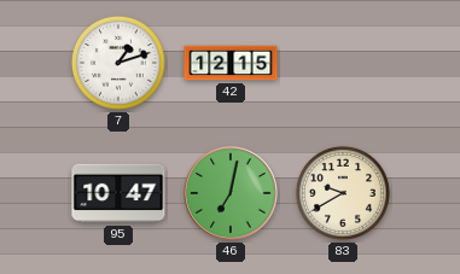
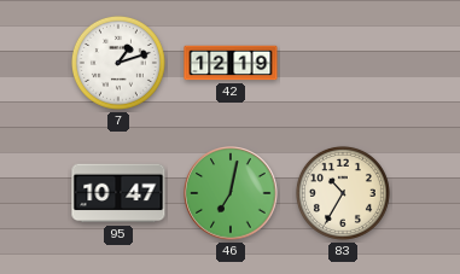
42: 12:15 -> 12:19
83: 9:40 -> 10:35
